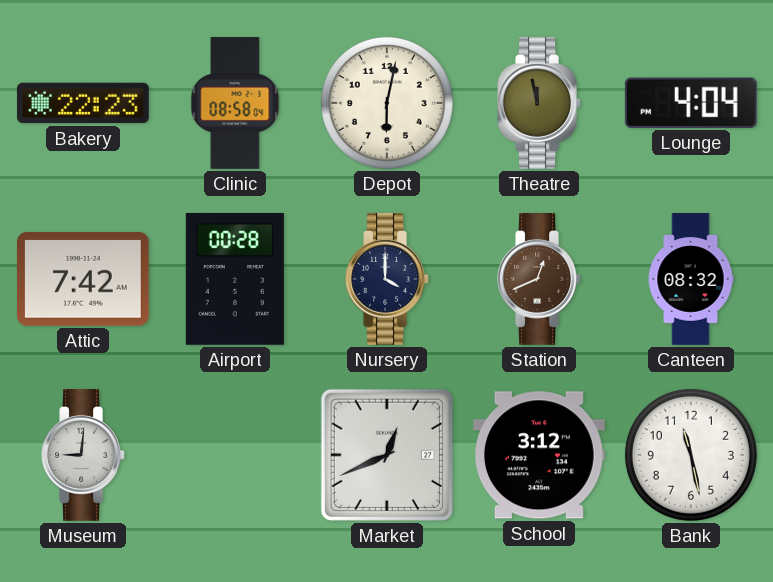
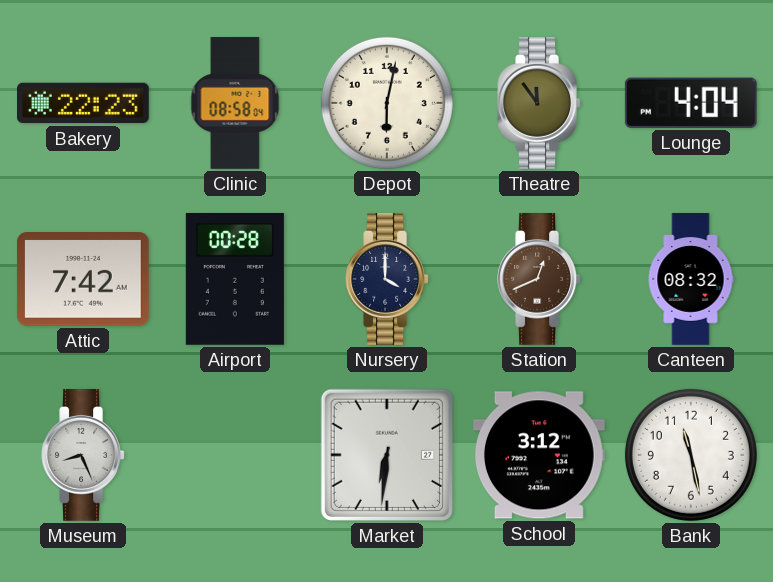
Theatre: 11:58 -> 11:54
Museum: 9:01 -> 8:26
Market: 12:41 -> 6:31
